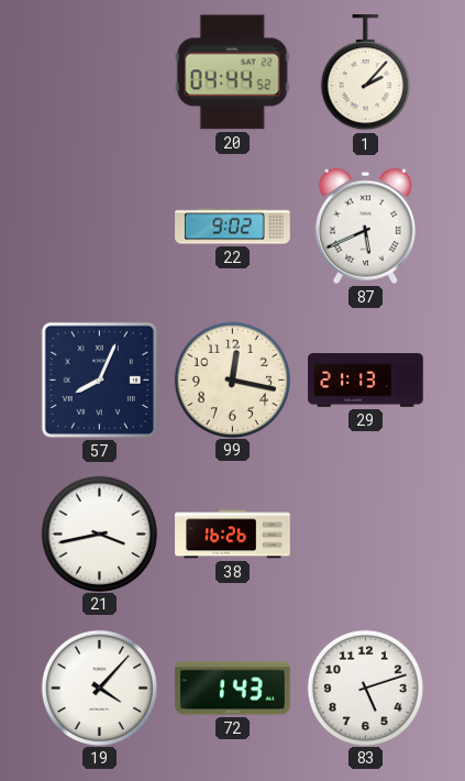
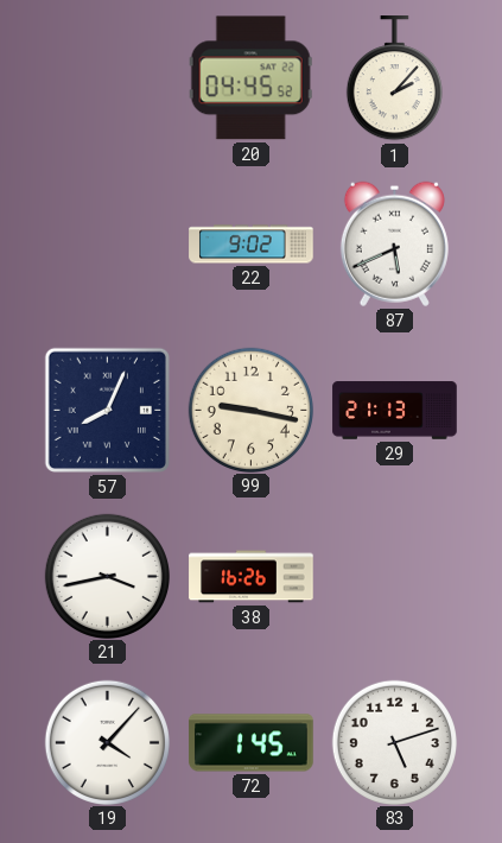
20: 04:44 -> 04:45
99: 12:17 -> 9:17
72: 1:43 -> 1:45
